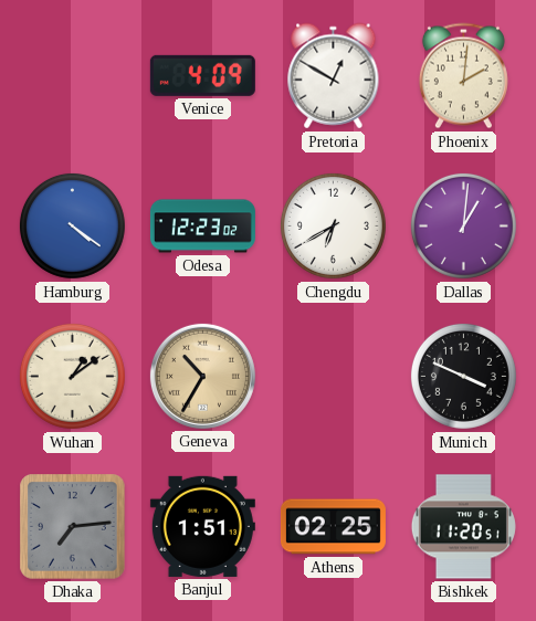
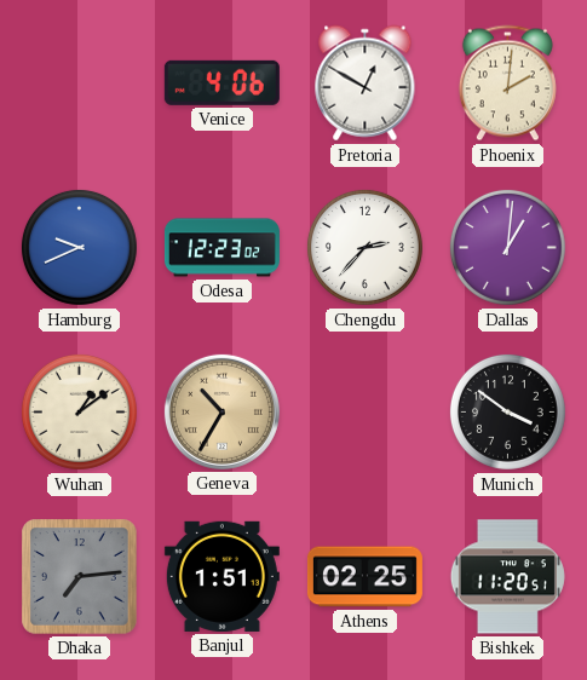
Venice: 4:09 -> 4:06
Hamburg: 4:21 -> 9:41
Chengdu: 6:40 -> 2:37
Munich: 3:49 -> 3:51
